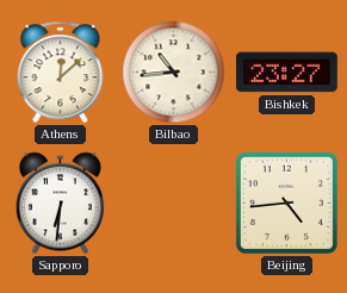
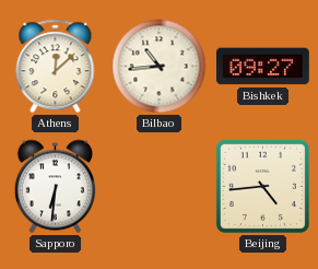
Bishkek: 23:27 -> 09:27
